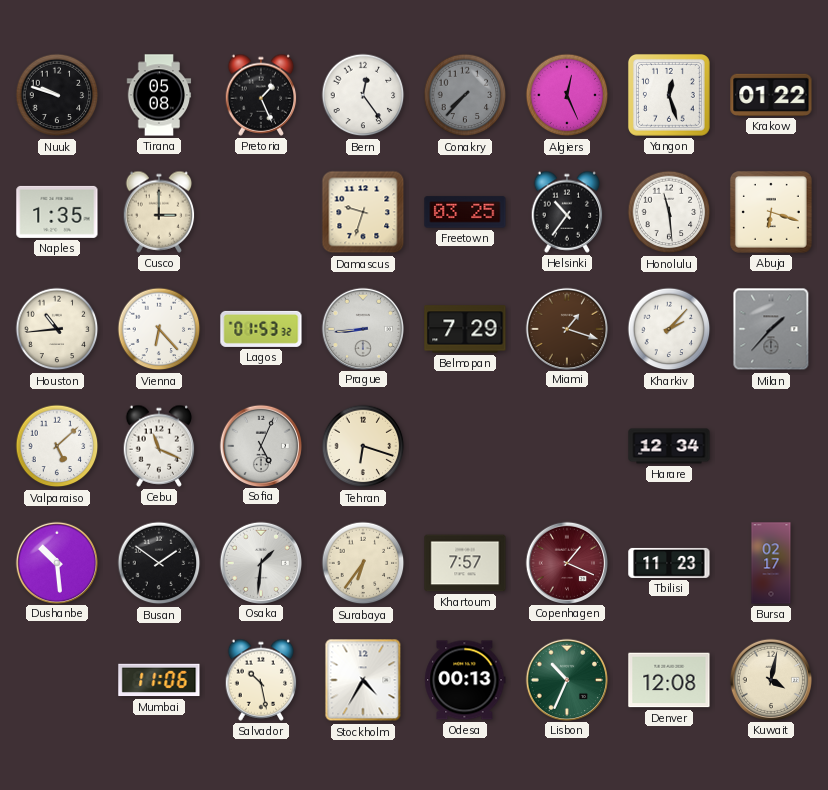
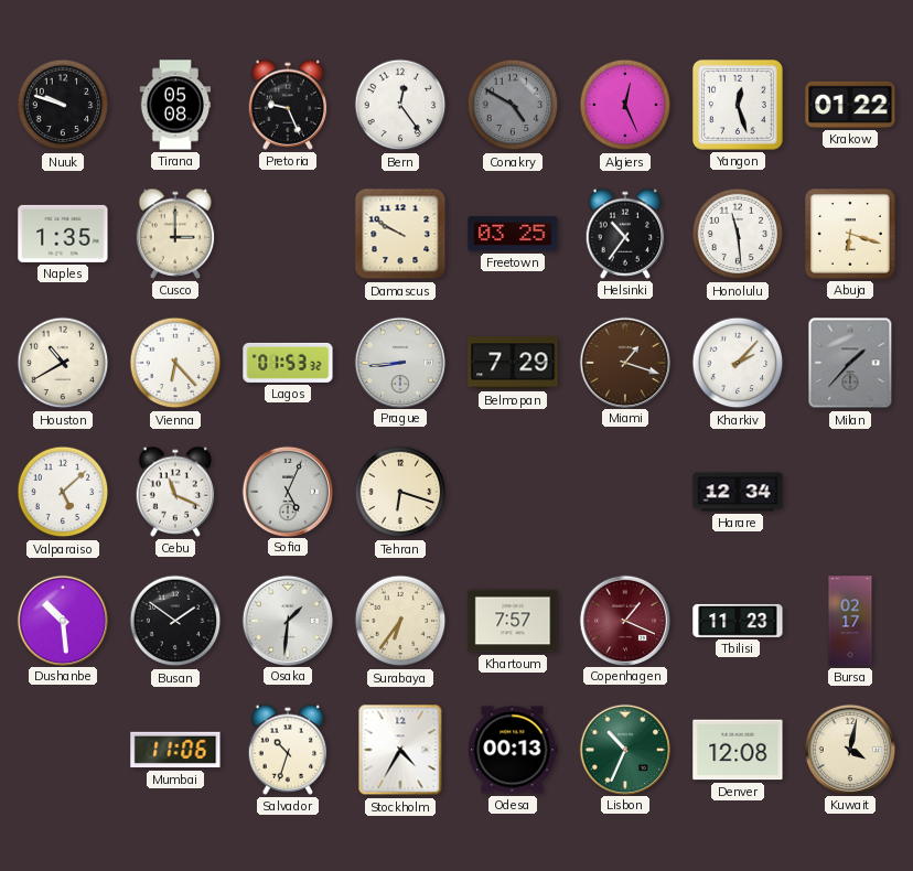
Pretoria: 1:26 -> 9:26
Conakry: 7:37 -> 4:50
Damascus: 9:33 -> 9:50
Houston: 10:44 -> 10:40
Salvador: 10:28 -> 10:33
